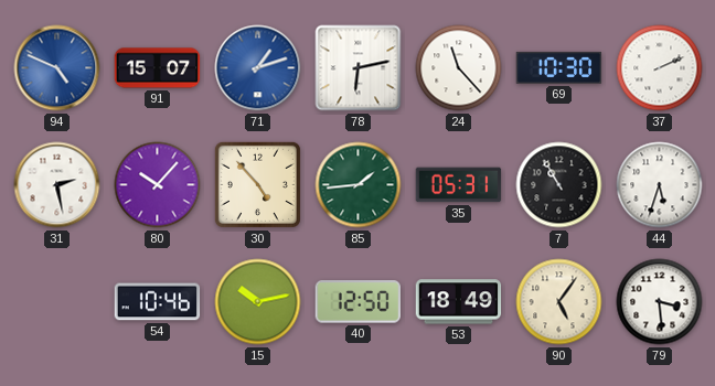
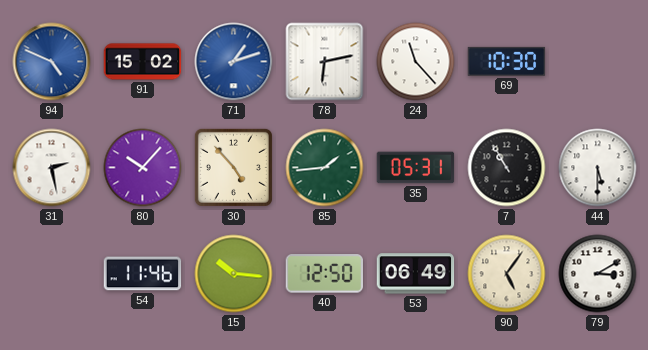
91: 15:07 -> 15:02
37: 2:11 -> none
44: 5:33 -> 5:30
54: 10:46 -> 11:46
15: 10:13 -> 10:16
53: 18:49 -> 06:49
79: 3:29 -> 3:10
